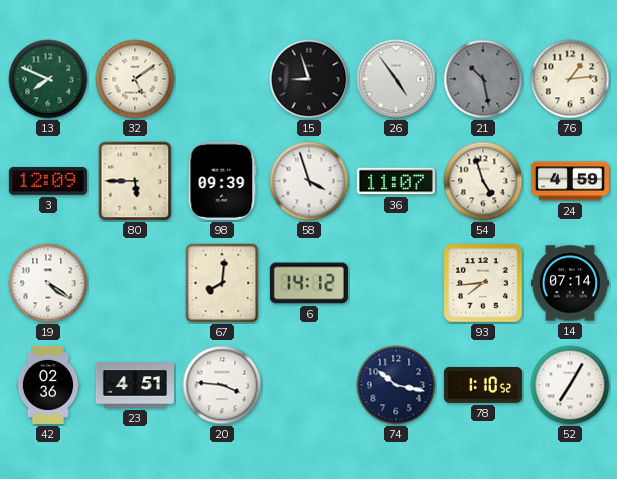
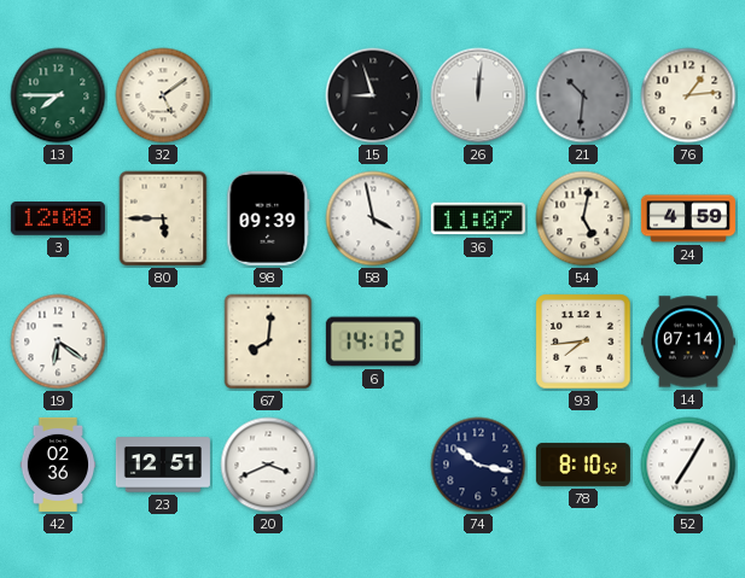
13: 7:49 -> 7:45
26: 4:54 -> 12:01
21: 10:28 -> 10:31
3: 12:09 -> 12:08
58: 3:57 -> 3:58
54: 4:57 -> 5:02
19: 4:21 -> 6:21
23: 4:51 -> 12:51
20: 3:46 -> 3:41
78: 1:10 -> 8:10
